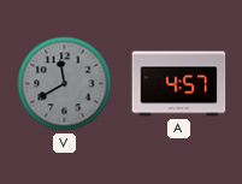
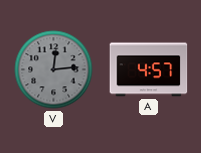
V: 11:40 -> 12:14
